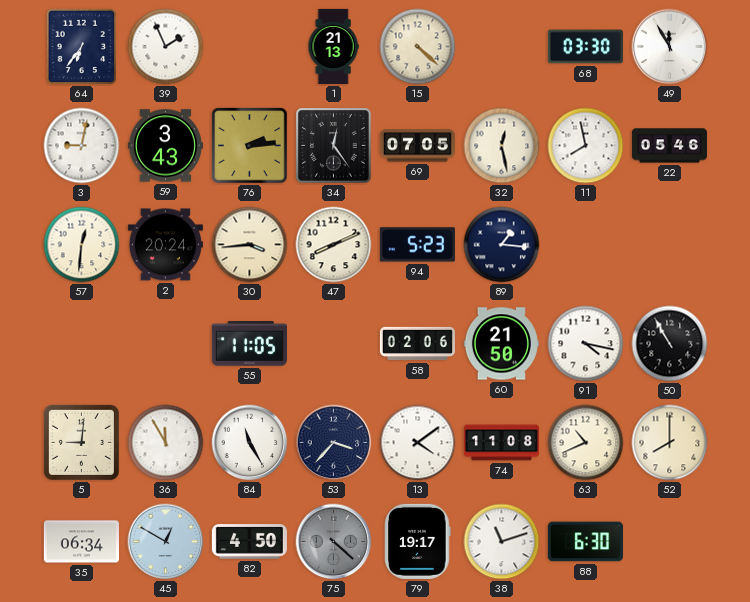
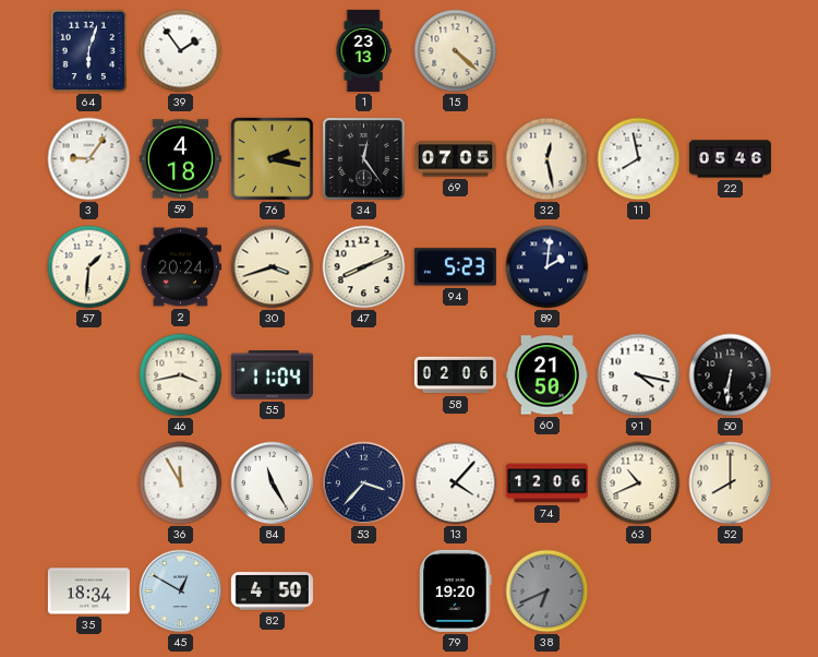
64: 6:36 -> 6:03
39: 1:56 -> 1:54
1: 21:13 -> 23:13
68: 03:30 -> none
49: 11:55 -> none
3: 9:02 -> 9:06
59: 3:43 -> 4:18
76: 2:14 -> 2:17
57: 12:31 -> 1:31
30: 3:44 -> 3:42
89: 1:16 -> 2:01
46: none -> 3:43
55: 11:05 -> 11:04
50: 10:55 -> 6:31
5: 9:01 -> none
13: 4:09 -> 4:07
74: 11:08 -> 12:06
35: 06:34 -> 18:34
75: 4:22 -> none
79: 19:17 -> 19:20
38: 11:12 -> 6:41
38 dial: white -> grey
88: 6:30 -> none
